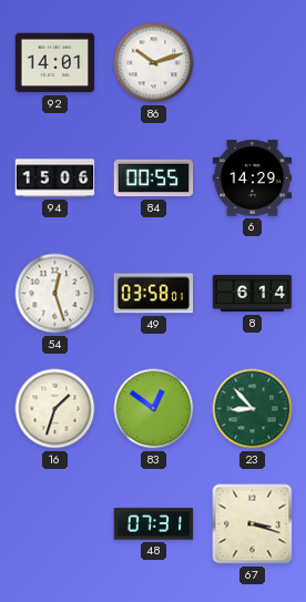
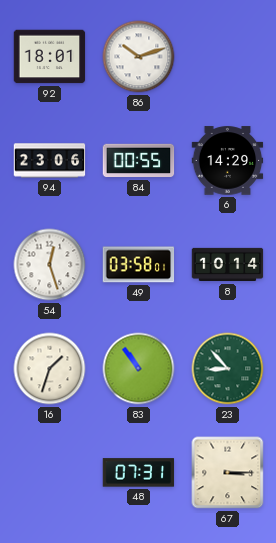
92: 14:01 -> 18:01
94: 15:06 -> 23:06
8: 6:14 -> 10:14
83: 12:51 -> 10:54
67: 3:18 -> 3:15
